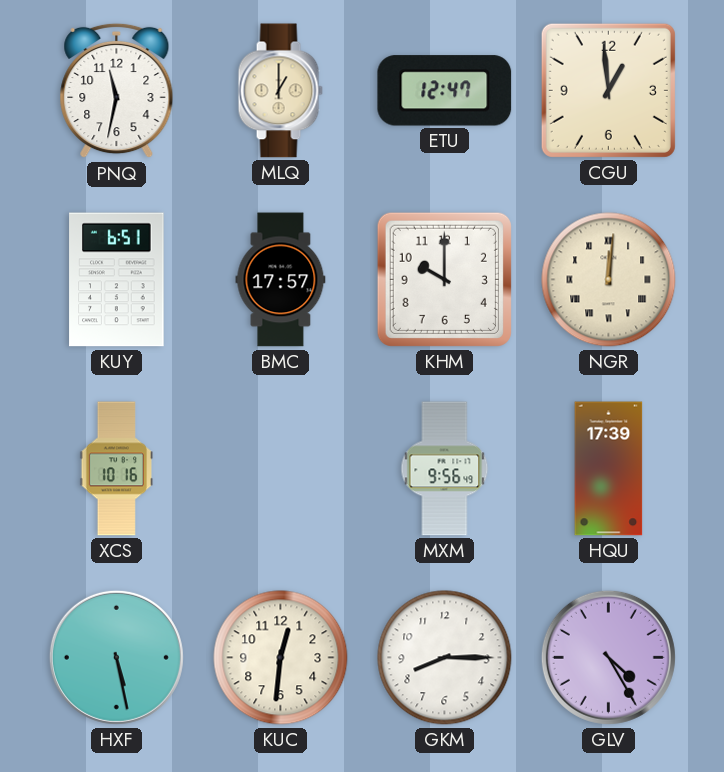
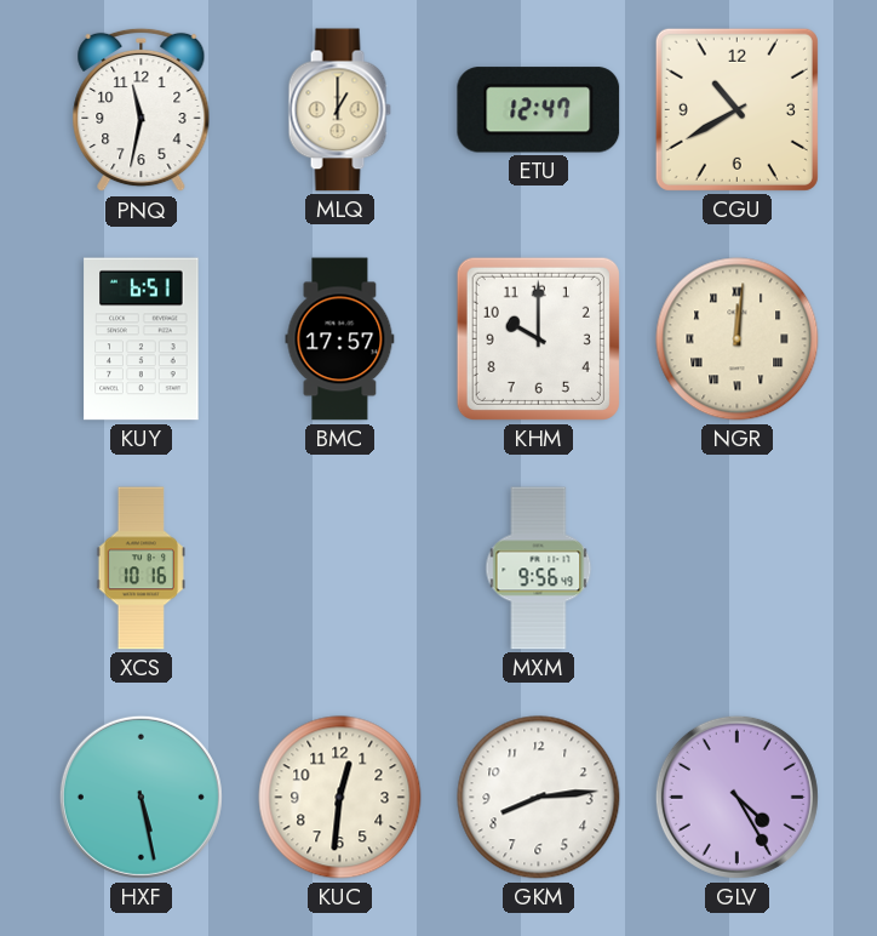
CGU: 12:59 -> 10:40
HQU: 17:39 -> none
GKM: 8:15 -> 8:14
